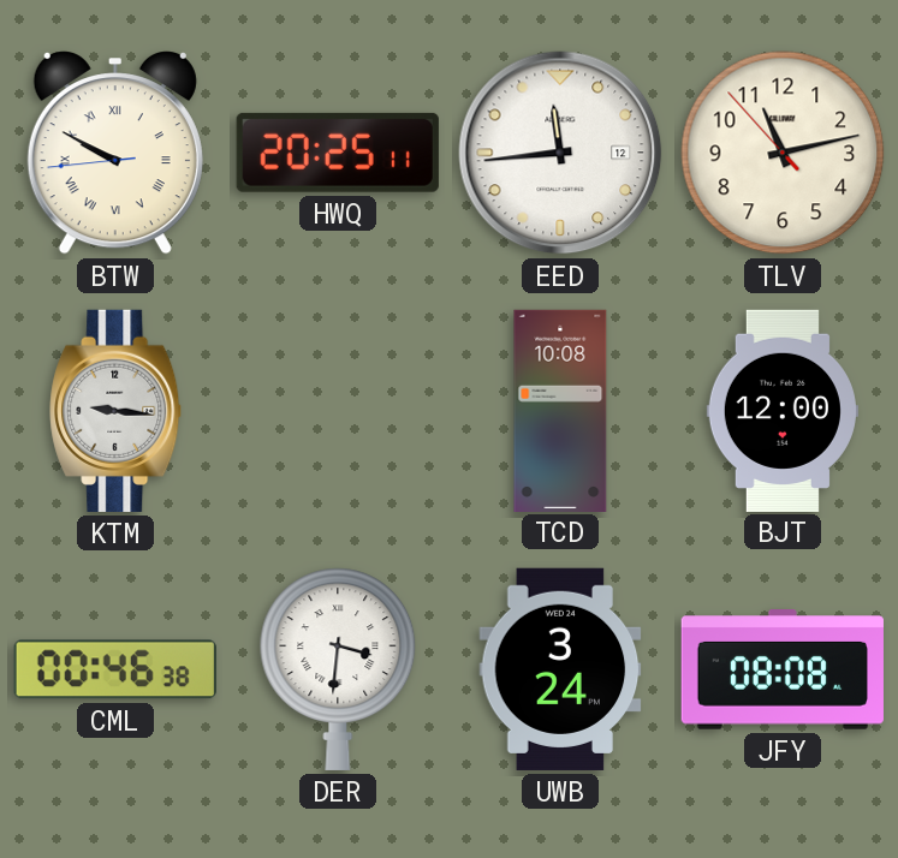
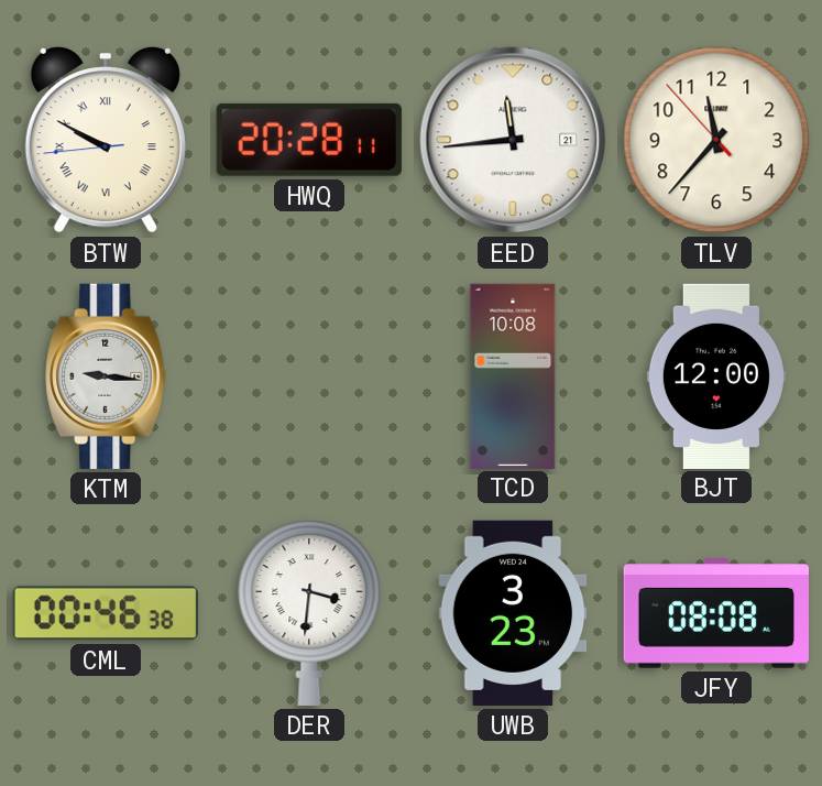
HWQ: 20:25 -> 20:28
EED date: 12 -> 21
TLV: 11:12 -> 11:36
UWB: 3:24 -> 3:23
